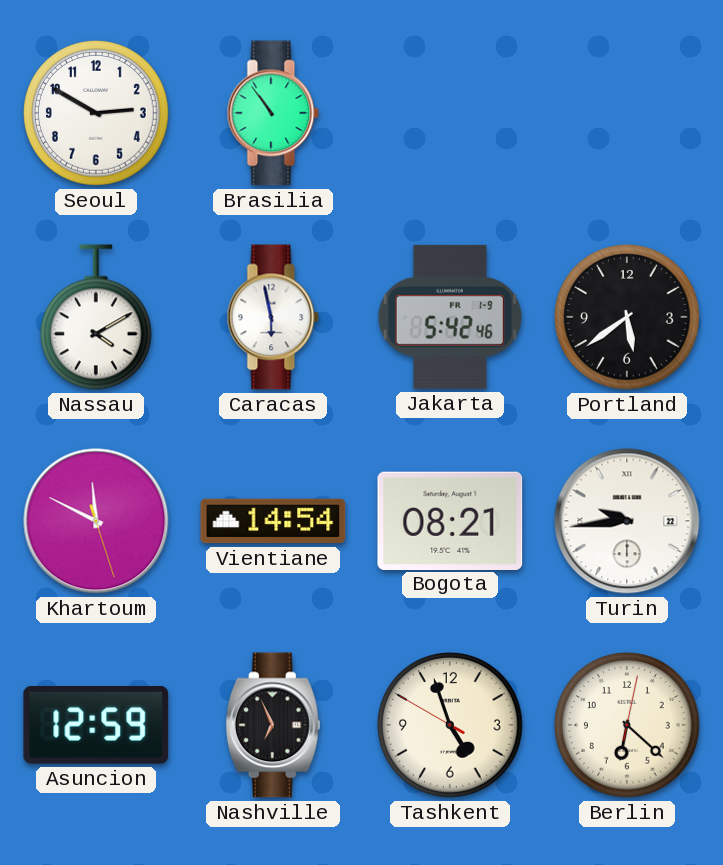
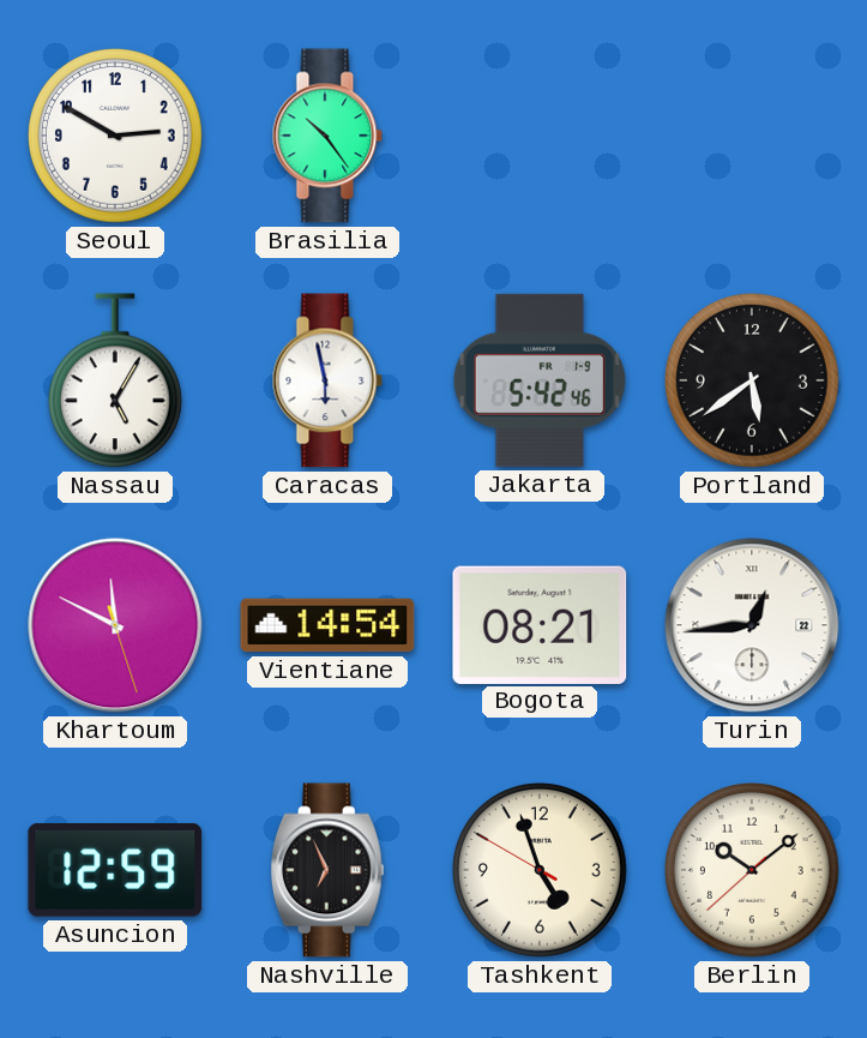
Brasilia: 10:54 -> 10:24
Nassau: 4:10 -> 5:05
Turin: 9:44 -> 12:44
Berlin: 6:22 -> 10:08
